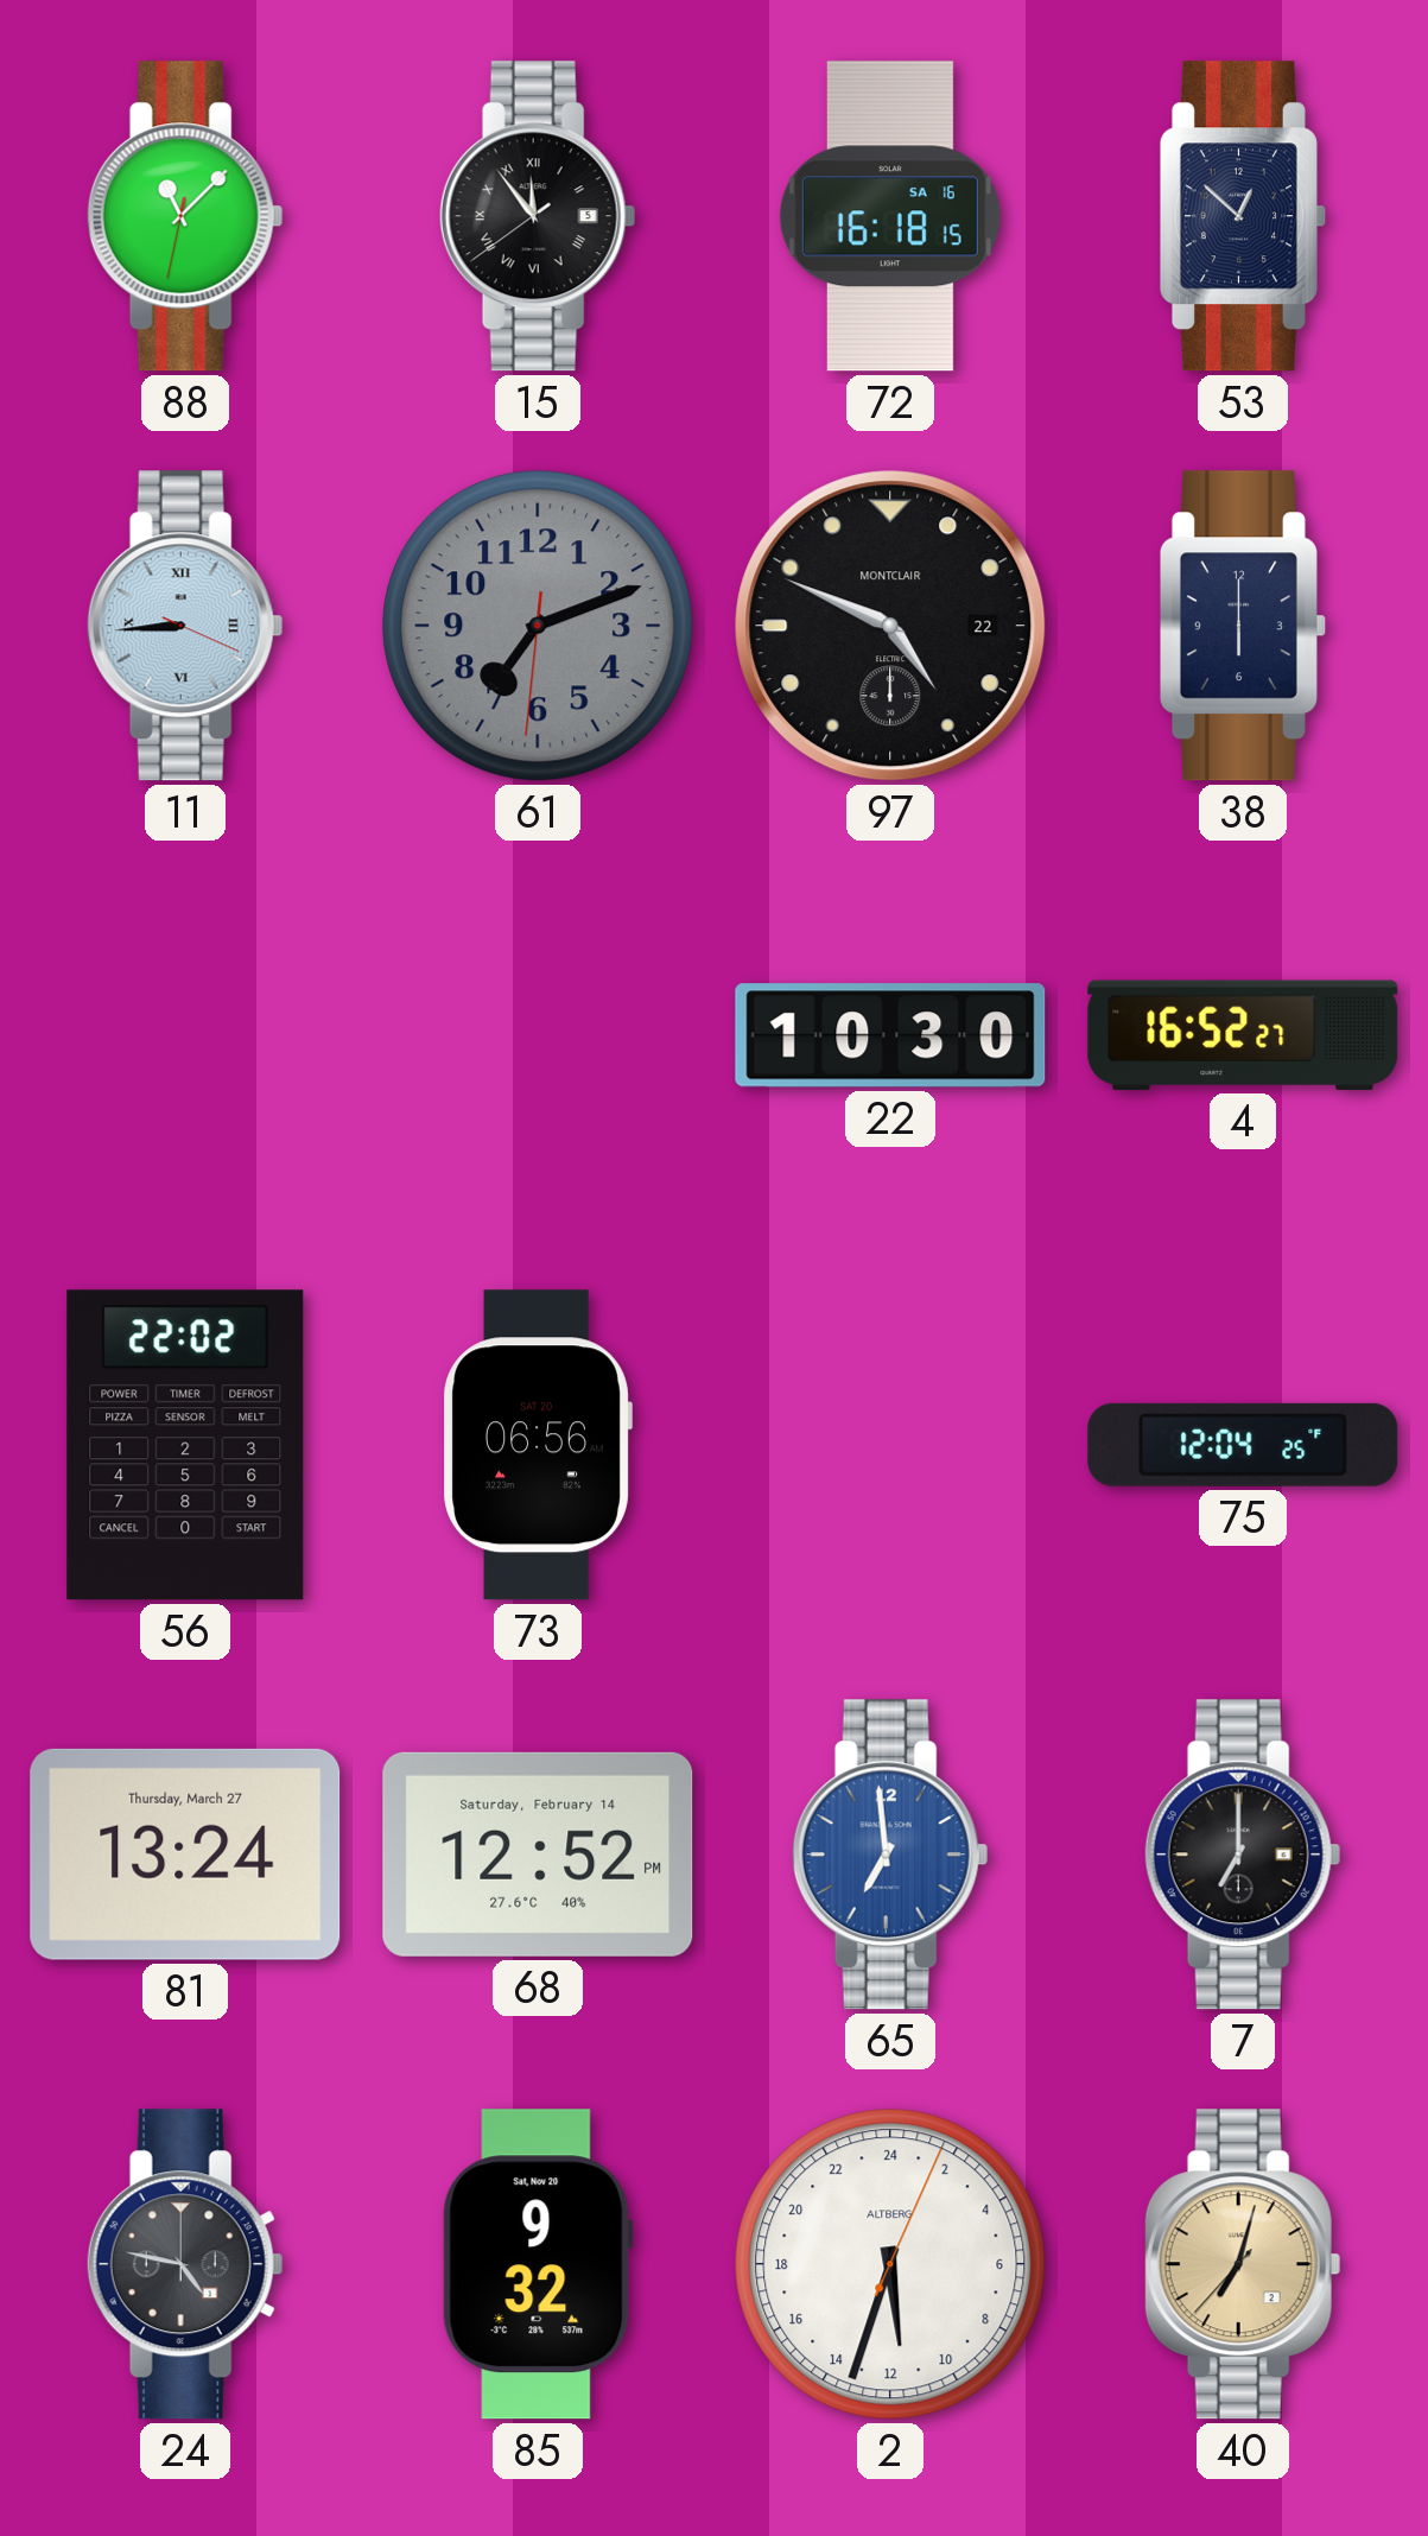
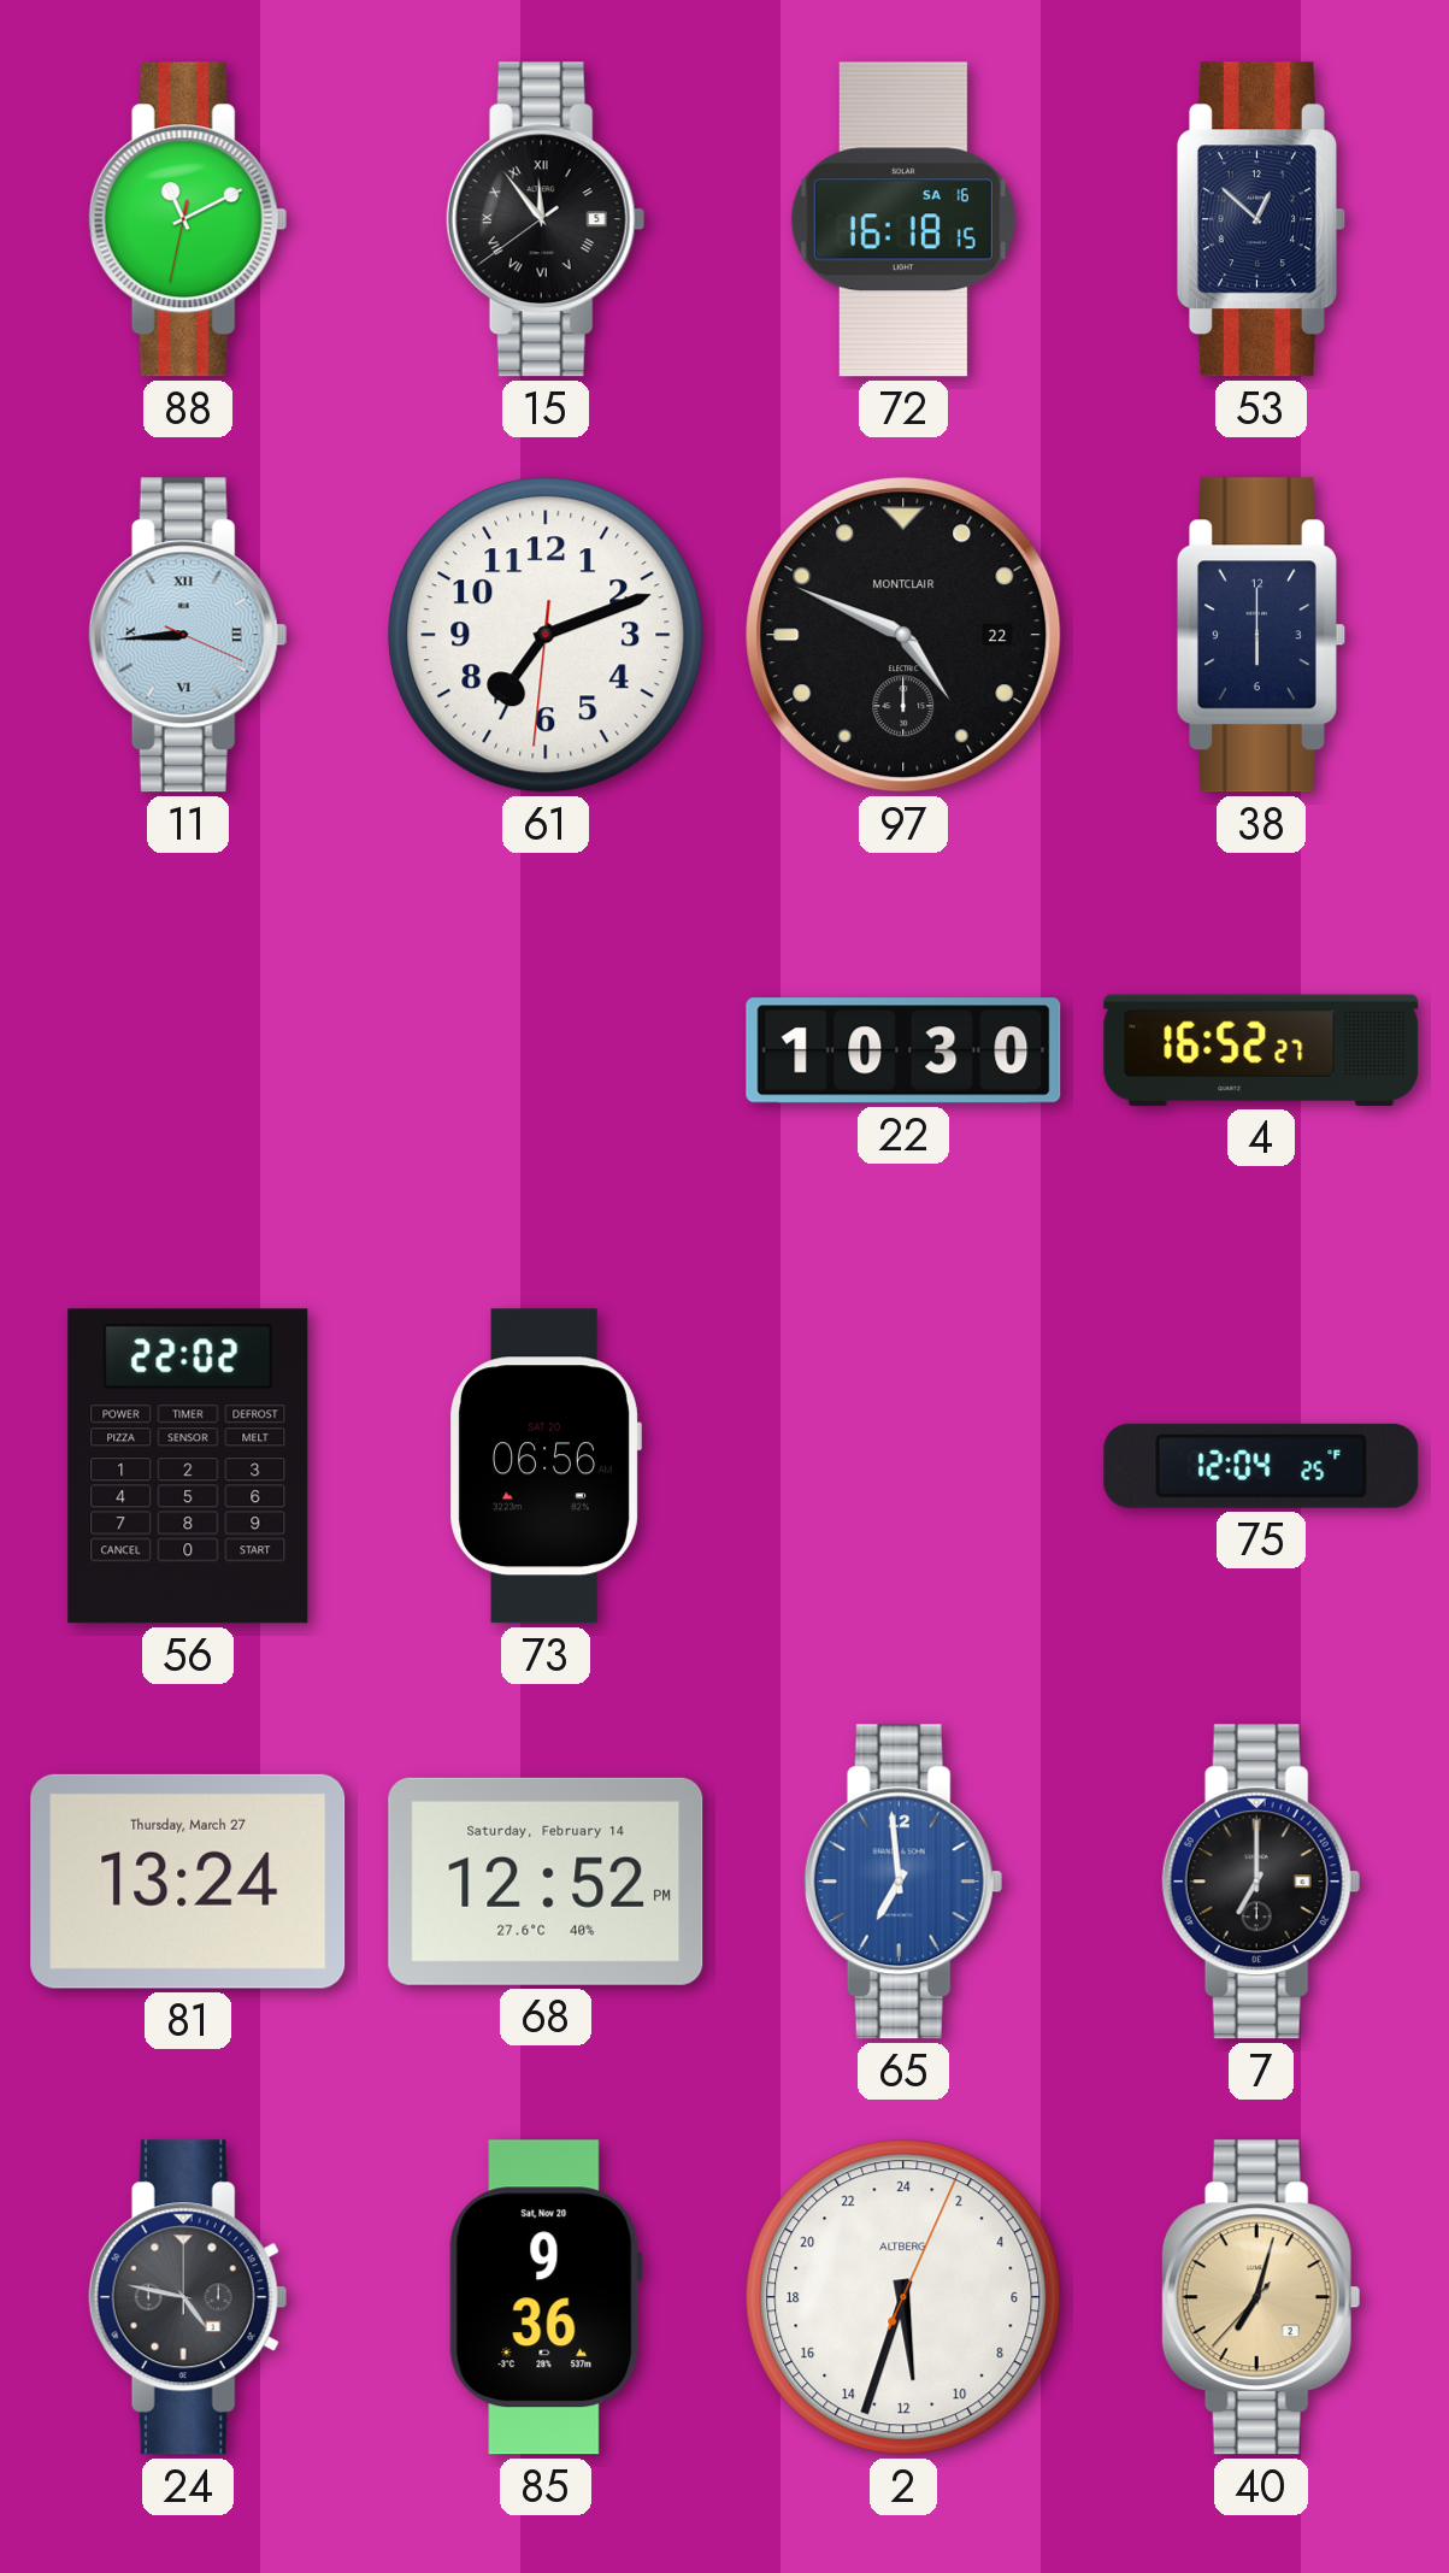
88: 11:07 -> 11:10
61 dial: grey -> white
85: 9:32 -> 9:36
